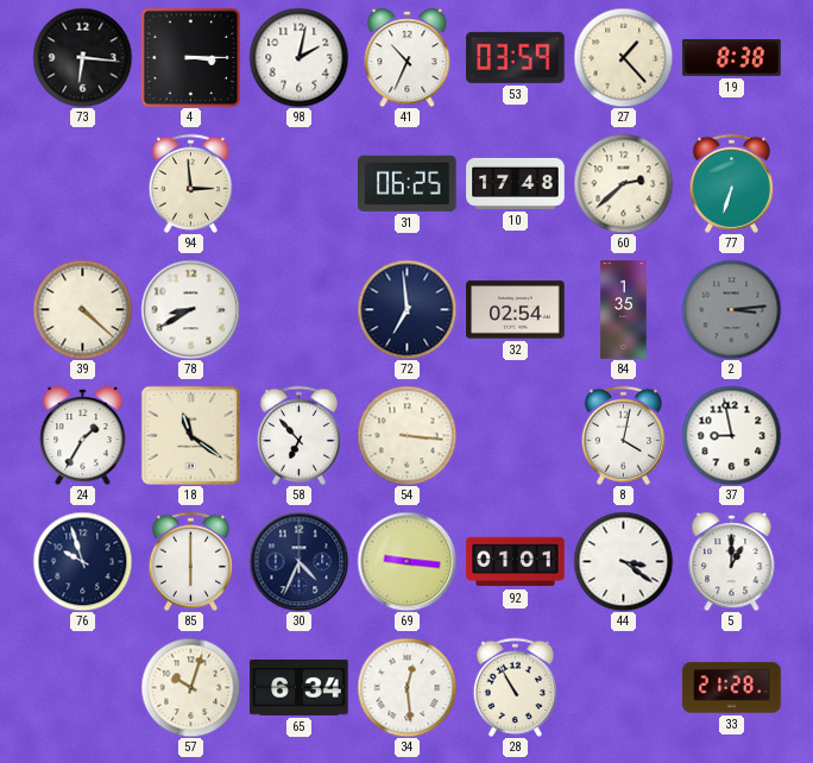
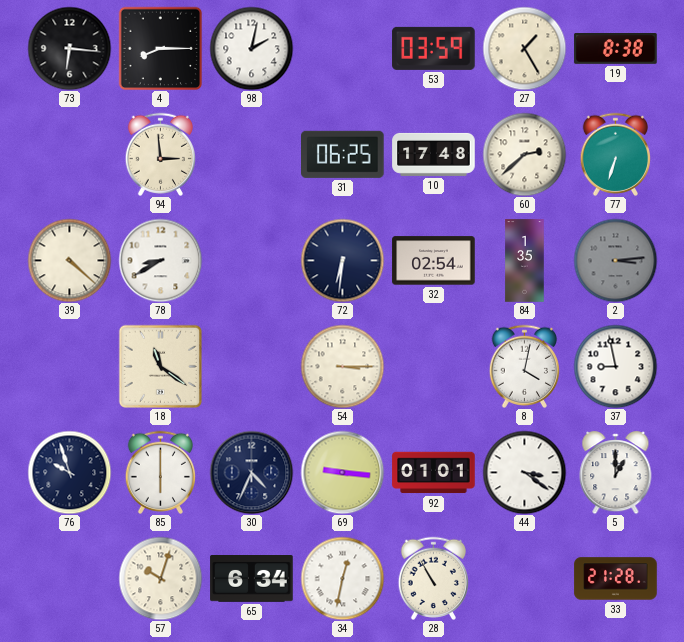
4: 3:15 -> 8:15
41: 10:34 -> none
27: 1:23 -> 1:25
72: 6:59 -> 6:31
24: 1:35 -> none
58: 6:53 -> none
54: 3:16 -> 3:15
34: 12:29 -> 12:32
